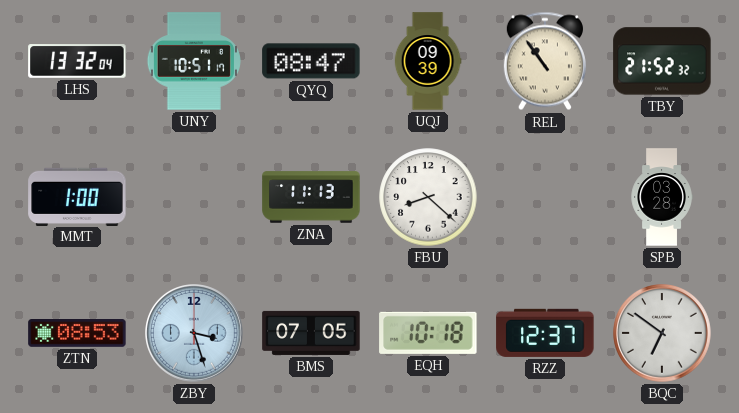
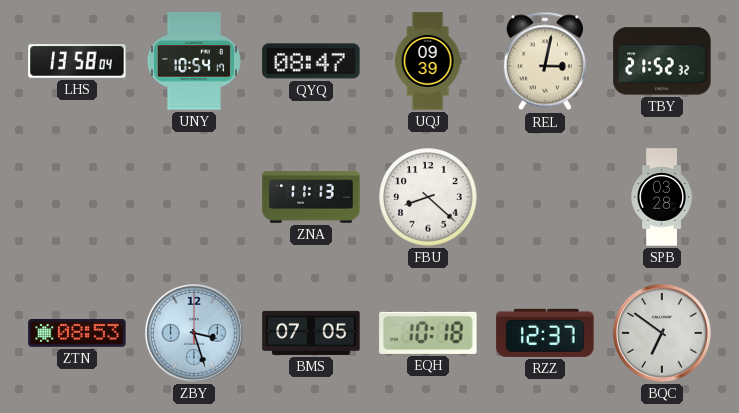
LHS: 13:32 -> 13:58
UNY: 10:51 -> 10:54
REL: 10:54 -> 3:02
MMT: 1:00 -> none
